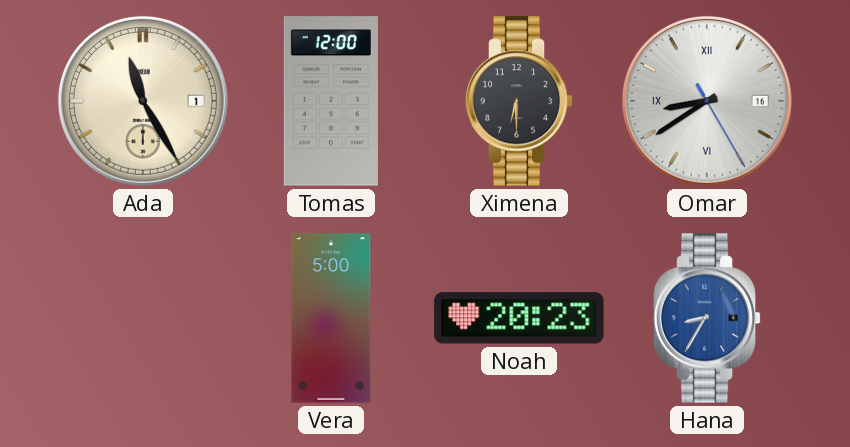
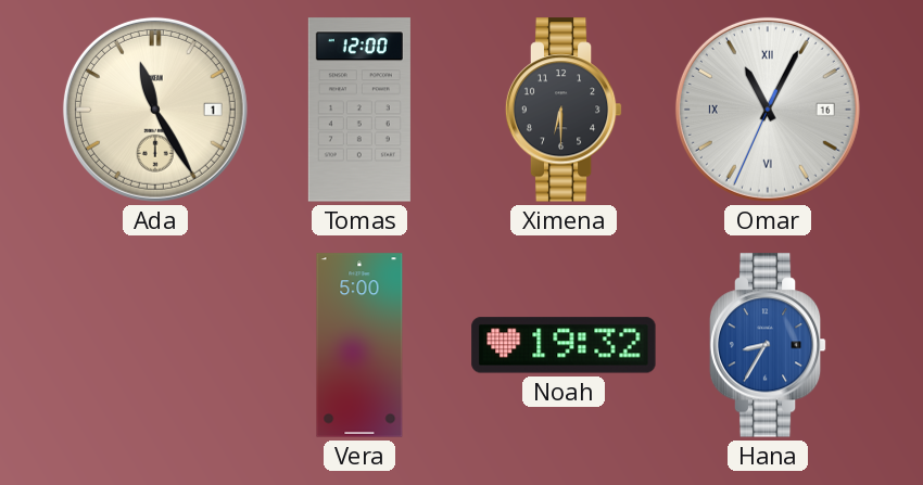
Omar: 8:39 -> 11:04
Noah: 20:23 -> 19:32
